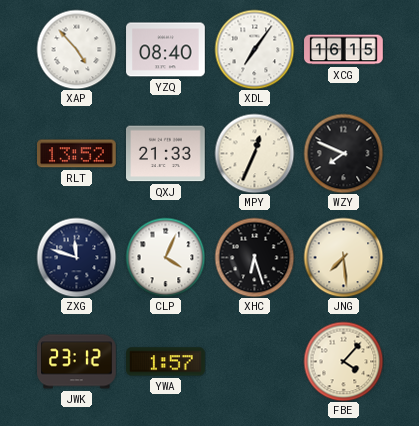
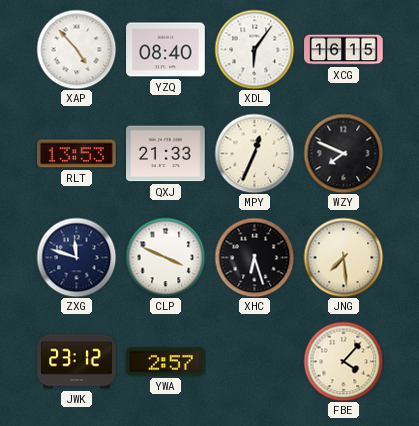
XDL: 7:06 -> 6:06
RLT: 13:52 -> 13:53
CLP: 4:04 -> 3:49
YWA: 1:57 -> 2:57
